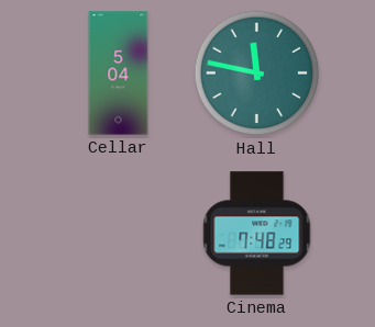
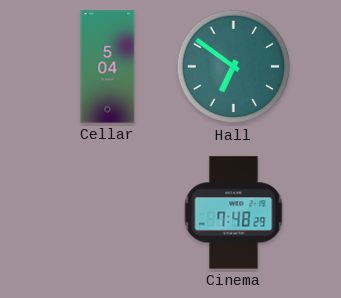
Hall: 11:47 -> 6:51
